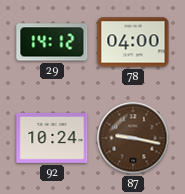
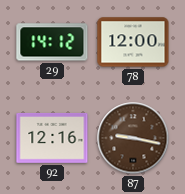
78: 04:00 -> 12:00
92: 10:24 -> 12:16
